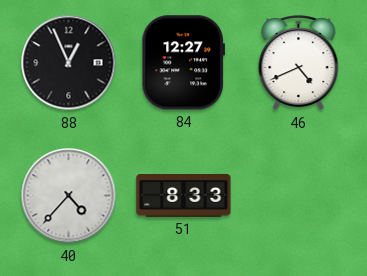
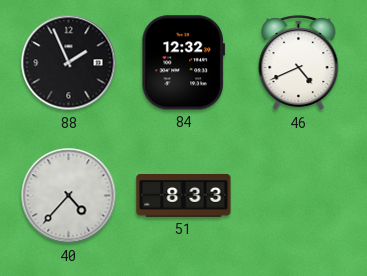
88: 12:56 -> 1:56
84: 12:27 -> 12:32
